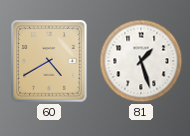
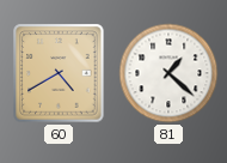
81: 1:27 -> 1:22
